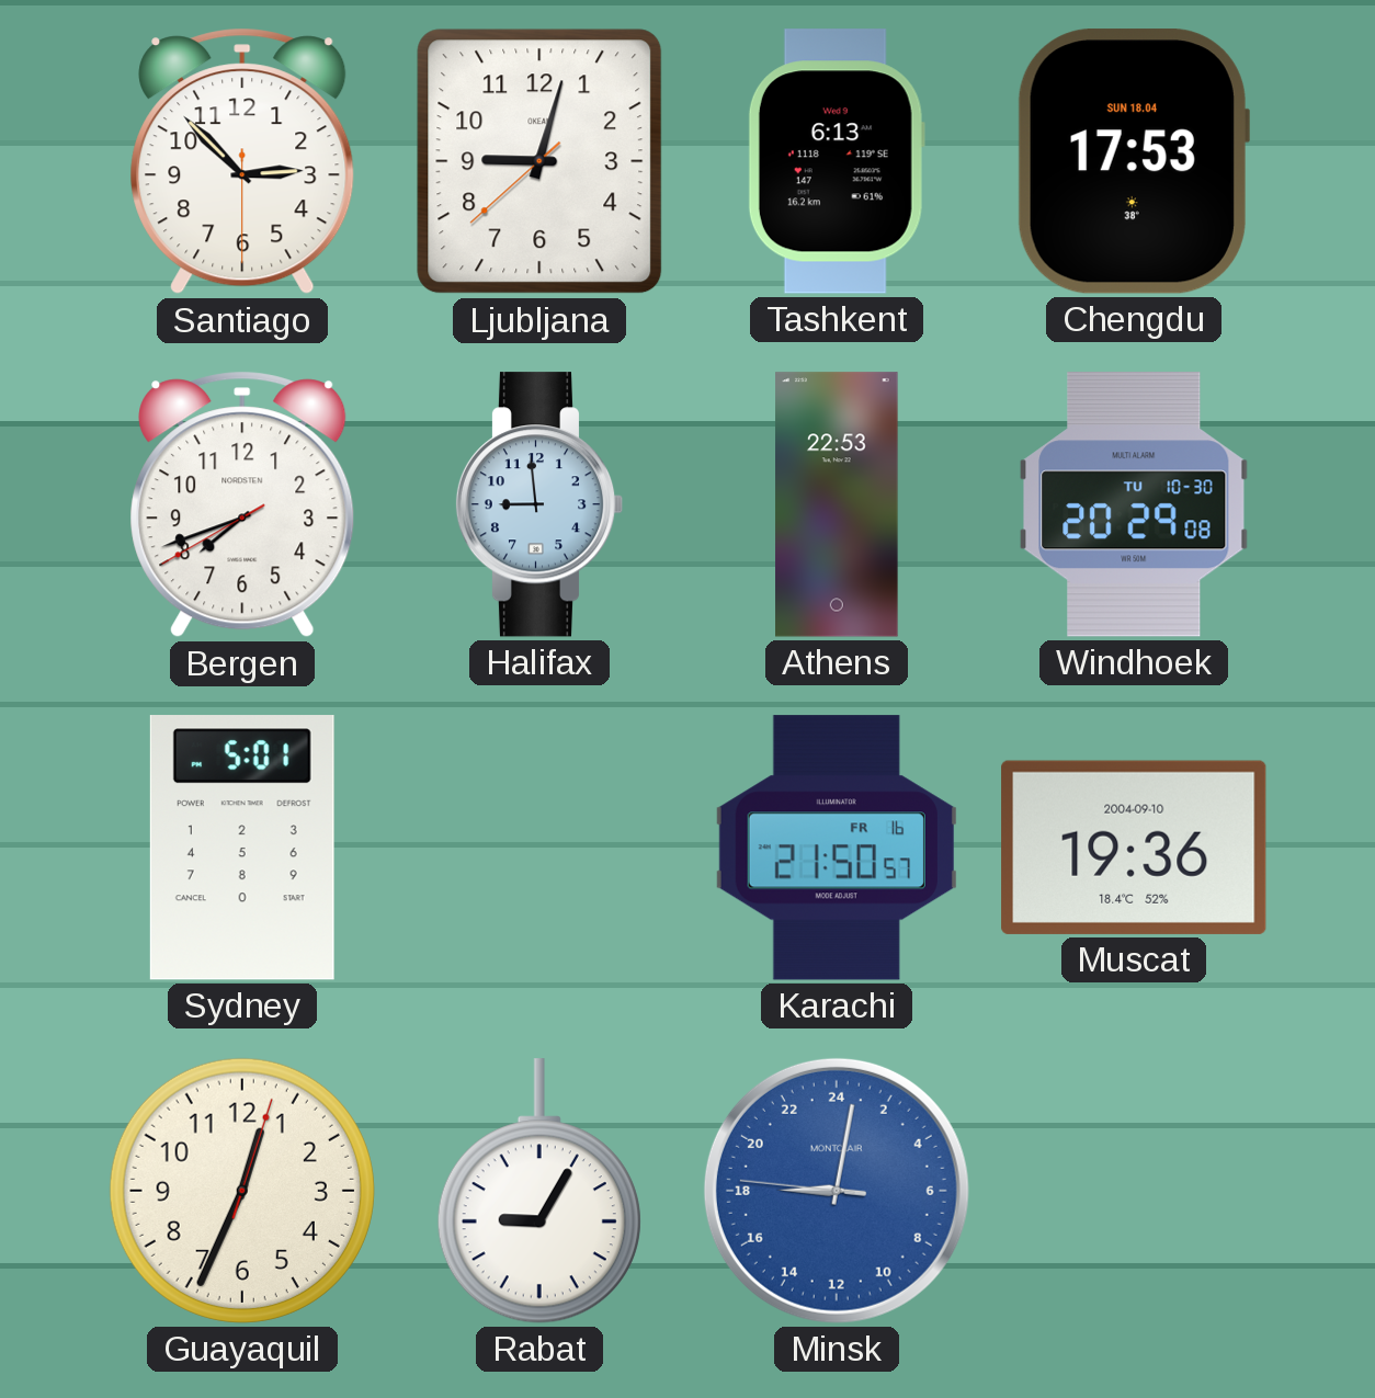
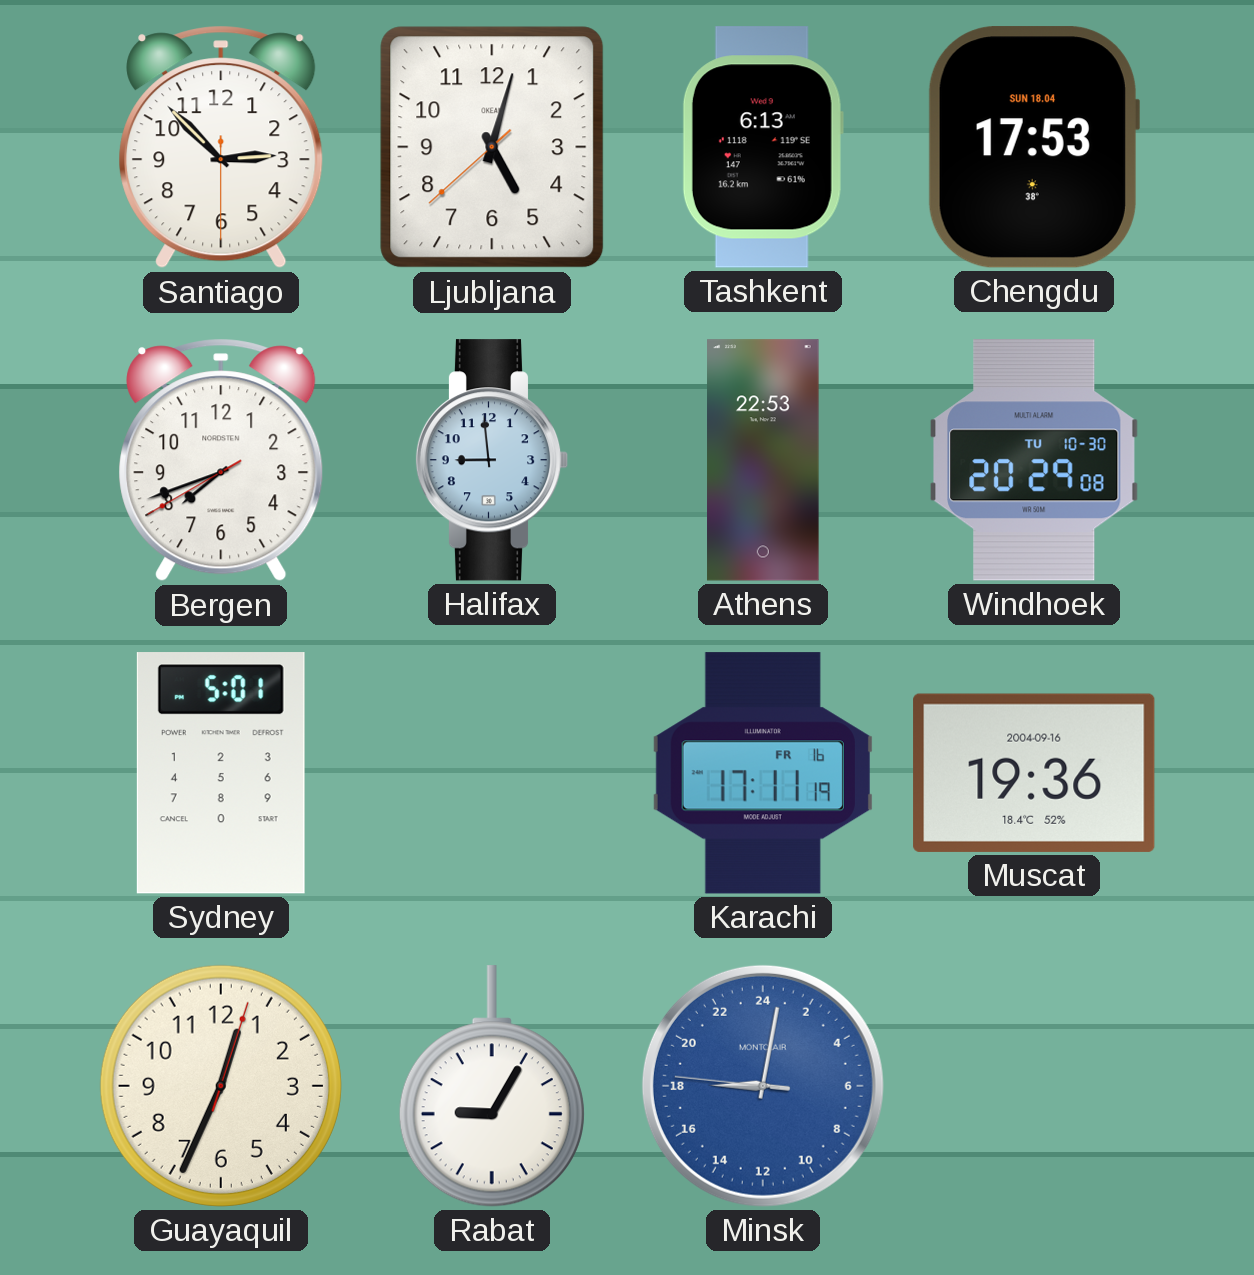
Ljubljana: 9:02 -> 5:02
Karachi: 21:50 -> 17:11
Muscat date: 2004-09-10 -> 2004-09-16
